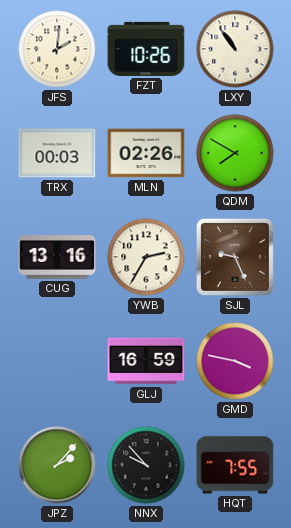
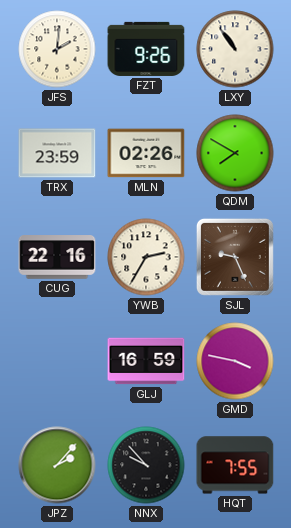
FZT: 10:26 -> 9:26
TRX: 00:03 -> 23:59
CUG: 13:16 -> 22:16
